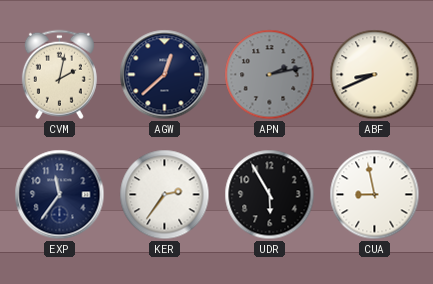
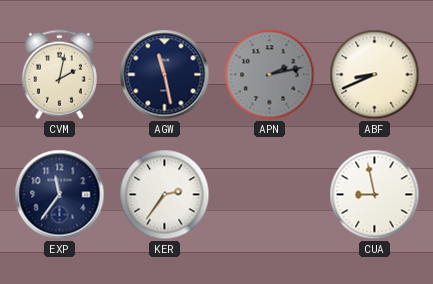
AGW: 12:38 -> 11:28
UDR: 5:55 -> none
